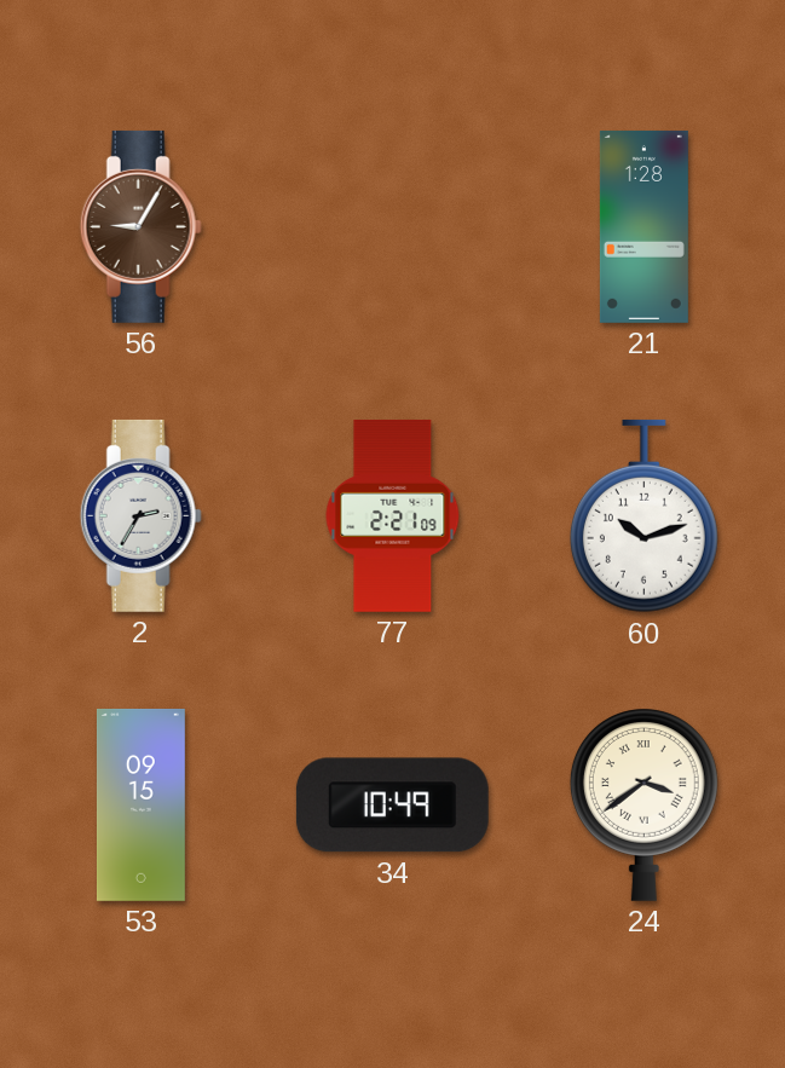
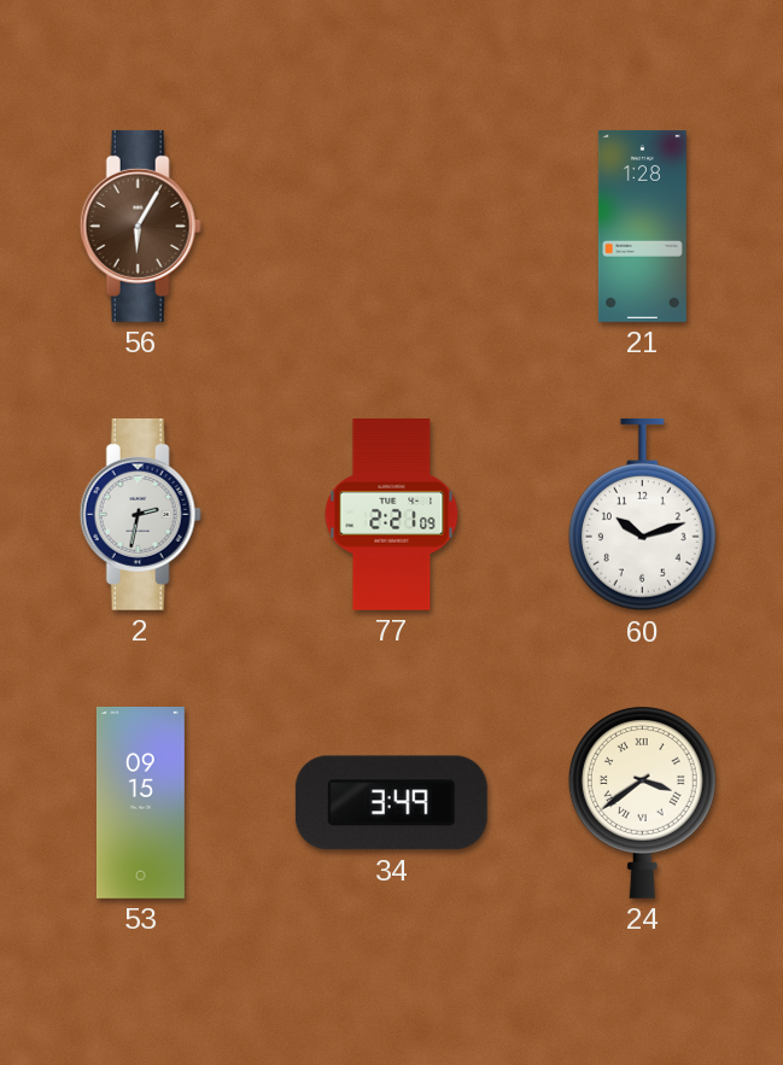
56: 9:05 -> 6:05
2: 2:35 -> 2:32
34: 10:49 -> 3:49
